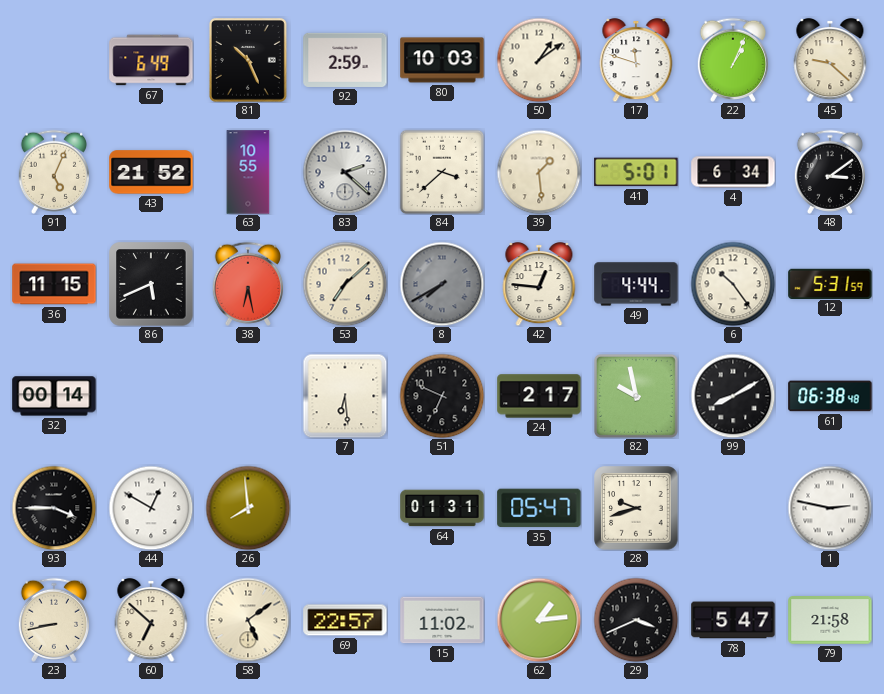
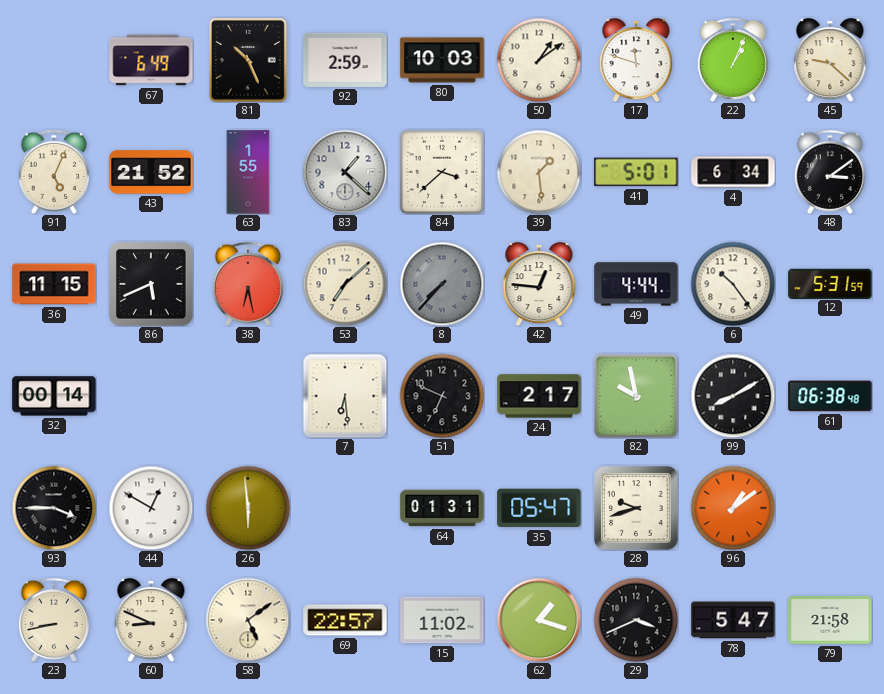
63: 10:55 -> 1:55
83: 2:22 -> 1:22
8: 7:40 -> 7:37
26: 7:59 -> 5:59
96: none -> 1:09
1: 2:47 -> none
60: 6:52 -> 8:49
62: 1:14 -> 1:18
